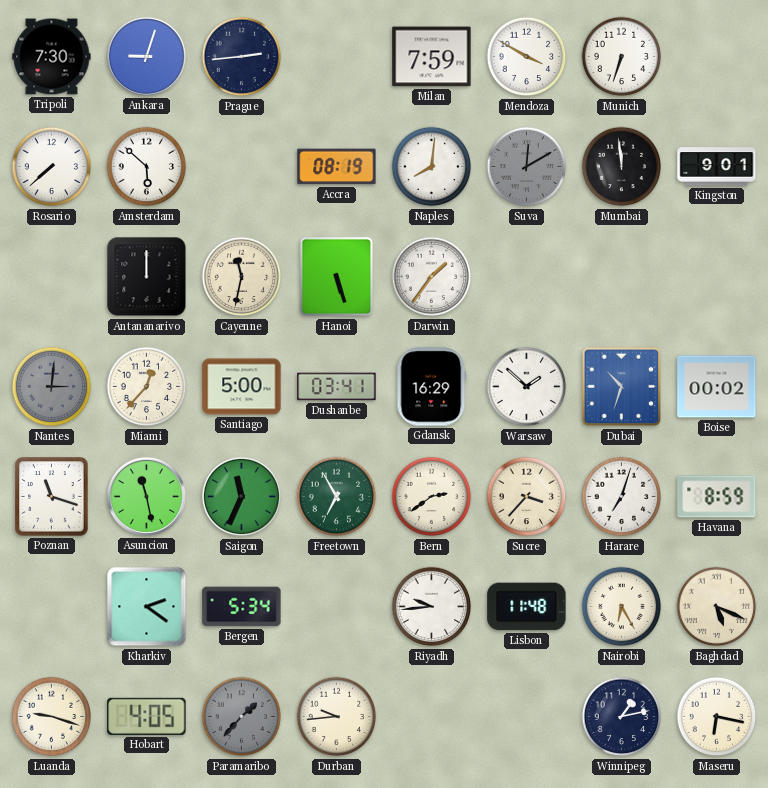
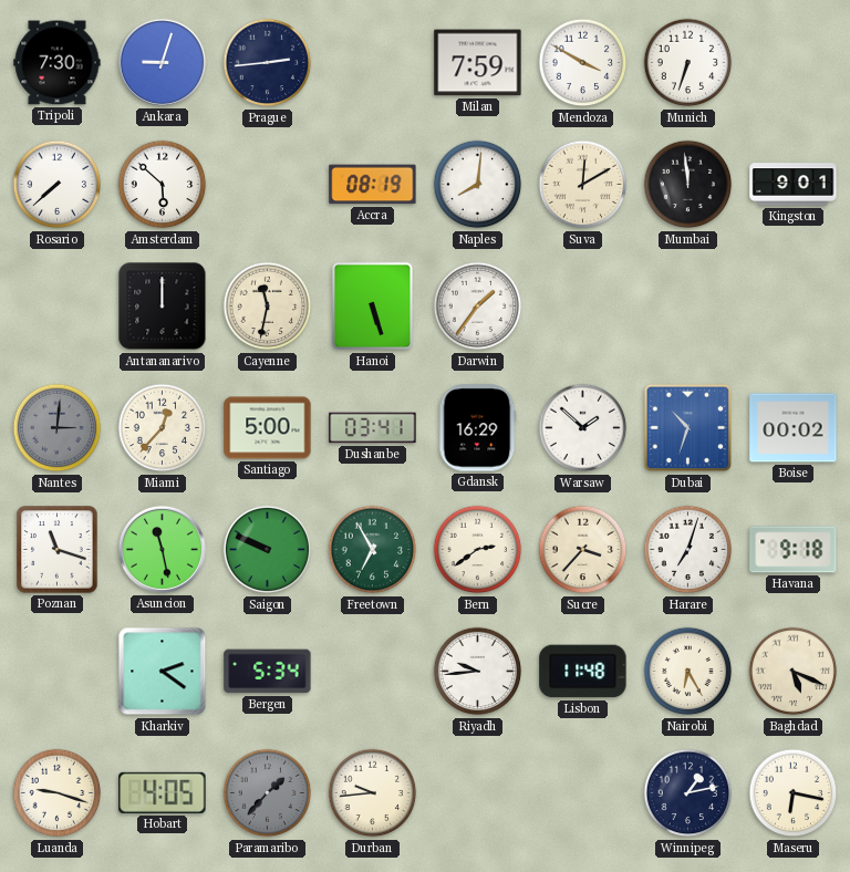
Suva dial: grey -> cream
Saigon: 11:34 -> 9:49
Havana: 8:59 -> 9:18
